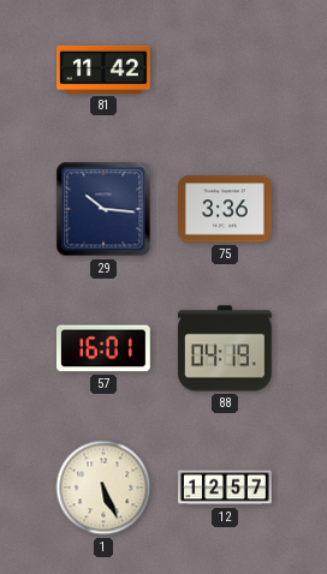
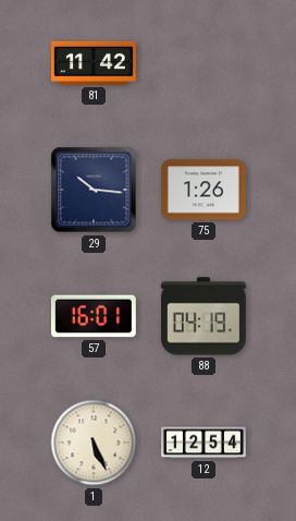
75: 3:36 -> 1:26
12: 12:57 -> 12:54
